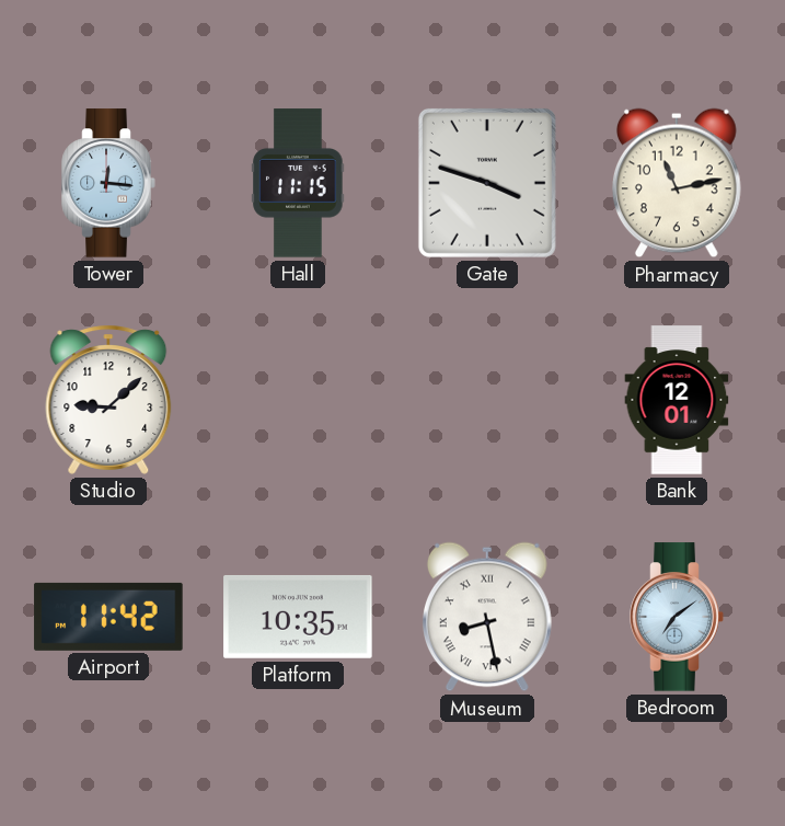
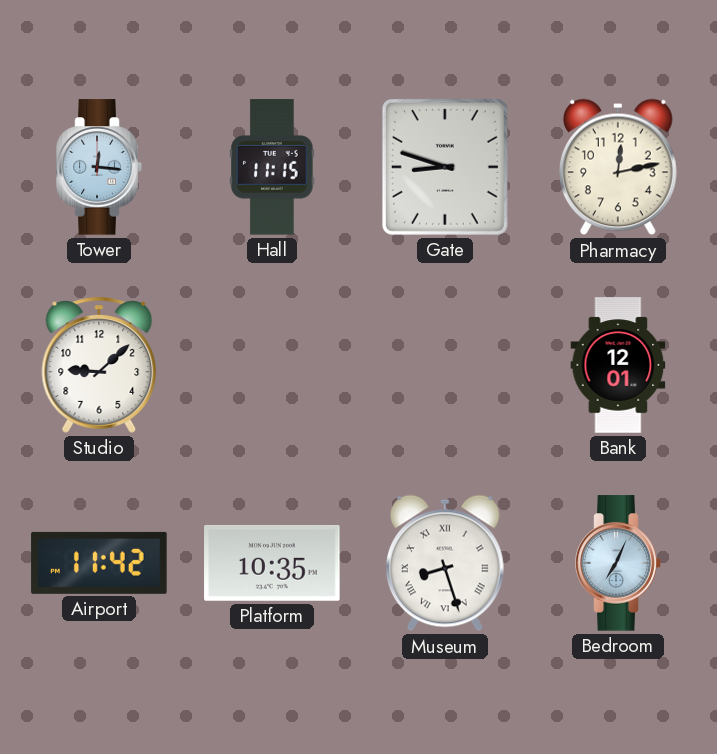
Gate: 3:48 -> 8:48
Pharmacy: 11:13 -> 12:13
Museum: 8:28 -> 8:27
Bedroom: 7:09 -> 7:04
